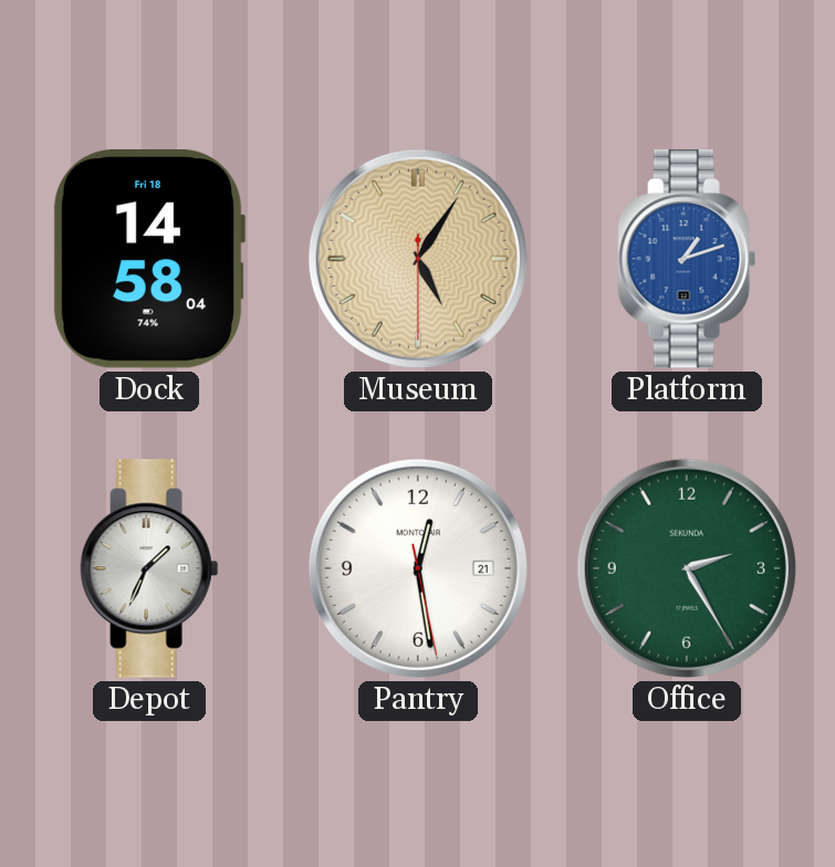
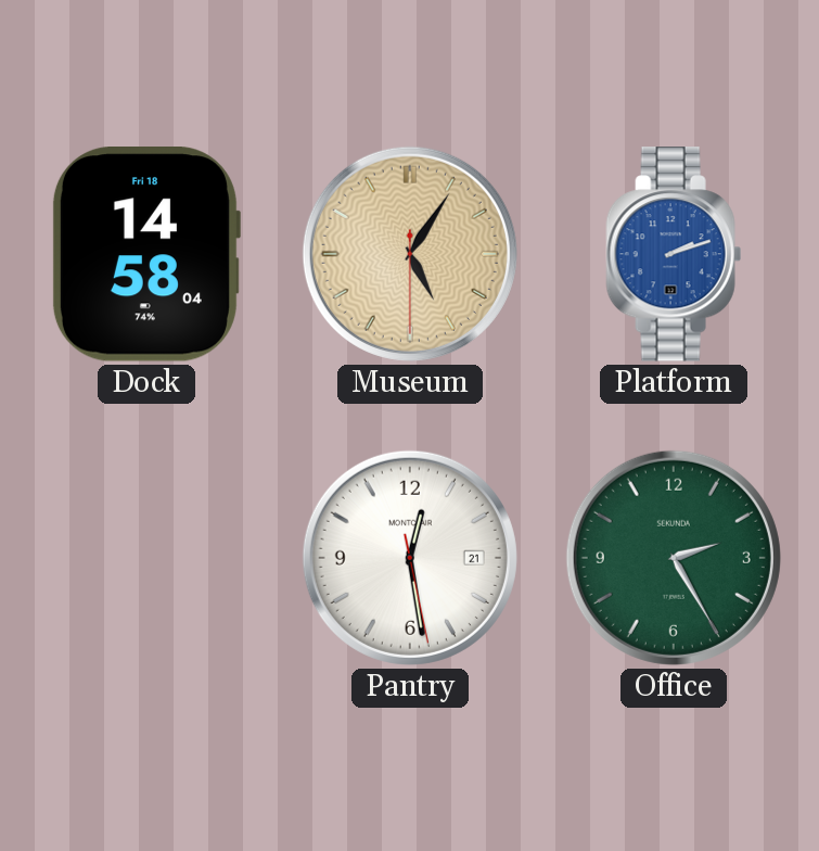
Platform: 1:12 -> 2:12
Depot: 1:34 -> none
